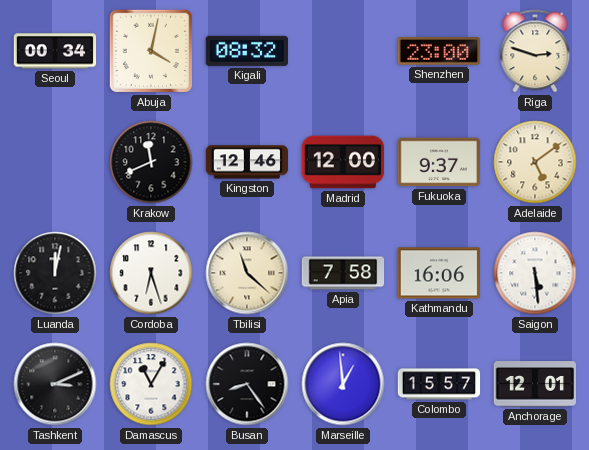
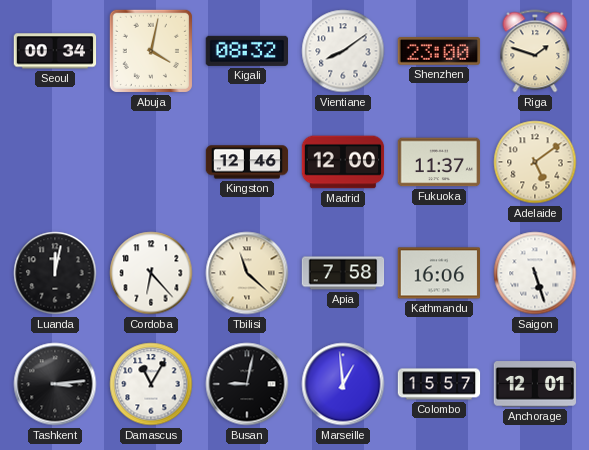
Vientiane: none -> 8:09
Riga: 2:48 -> 1:48
Krakow: 11:41 -> none
Fukuoka: 9:37 -> 11:37
Cordoba: 6:27 -> 6:23
Saigon: 5:29 -> 5:27
Tashkent: 3:11 -> 3:14
Busan: 8:24 -> 9:02
